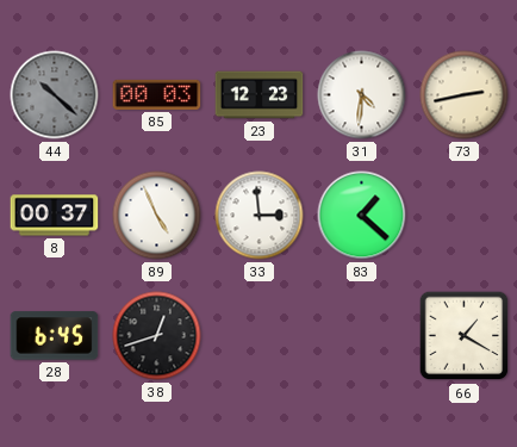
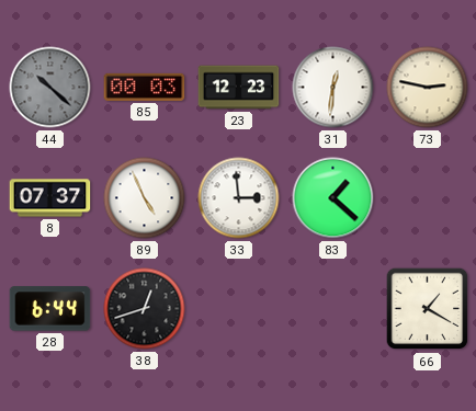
31: 4:31 -> 12:31
73: 2:43 -> 2:47
8: 00:37 -> 07:37
28: 6:45 -> 6:44
